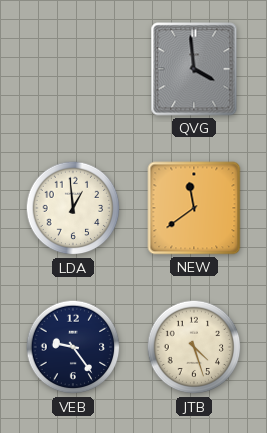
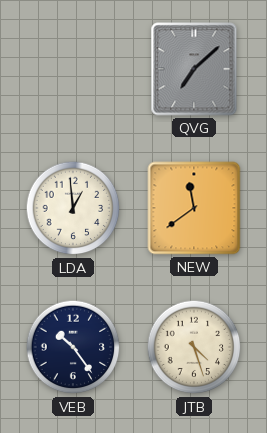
QVG: 3:59 -> 7:08
VEB: 9:24 -> 10:24
